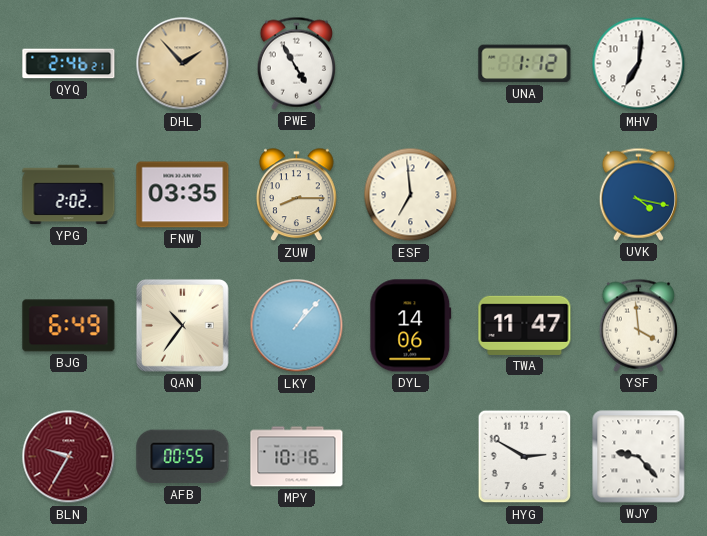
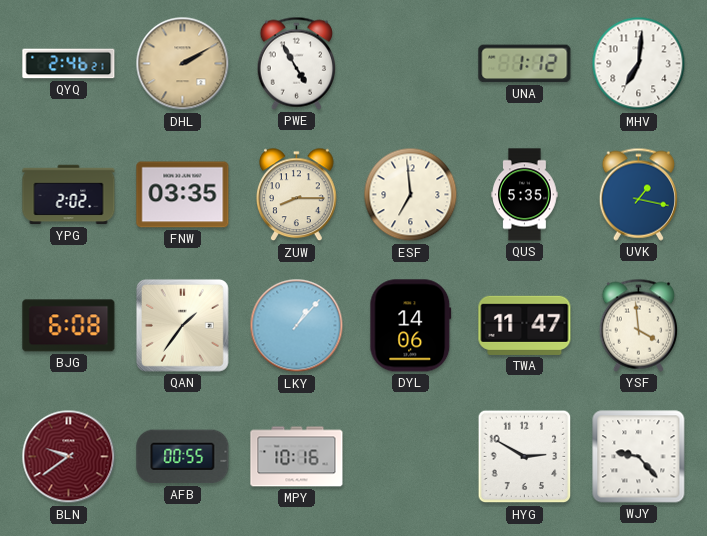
DHL: 1:53 -> 2:10
QUS: none -> 5:35
UVK: 4:17 -> 1:17
BJG: 6:49 -> 6:08
QAN: 10:36 -> 1:36
BLN: 9:35 -> 9:39
